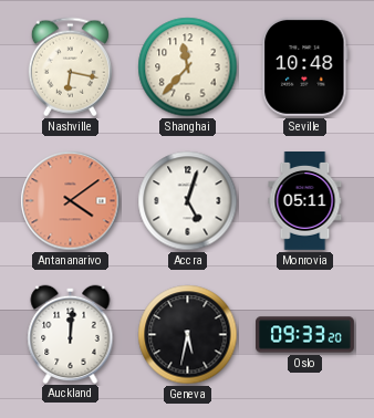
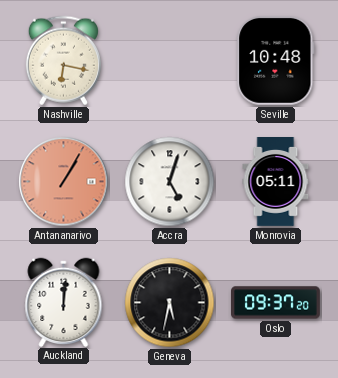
Shanghai: 11:37 -> none
Antananarivo: 4:09 -> 1:05
Oslo: 09:33 -> 09:37
